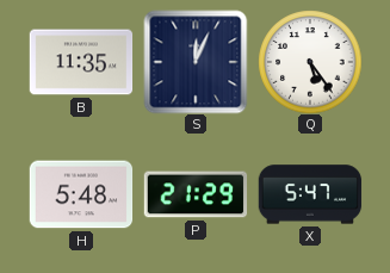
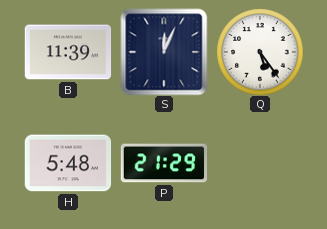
B: 11:35 -> 11:39
X: 5:47 -> none
